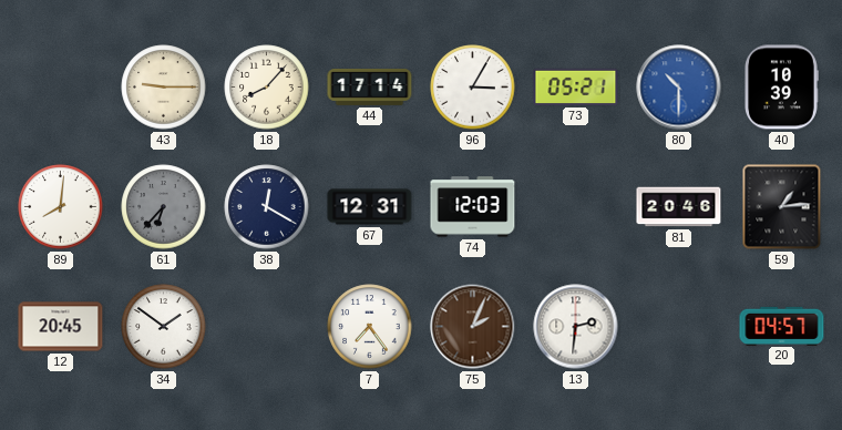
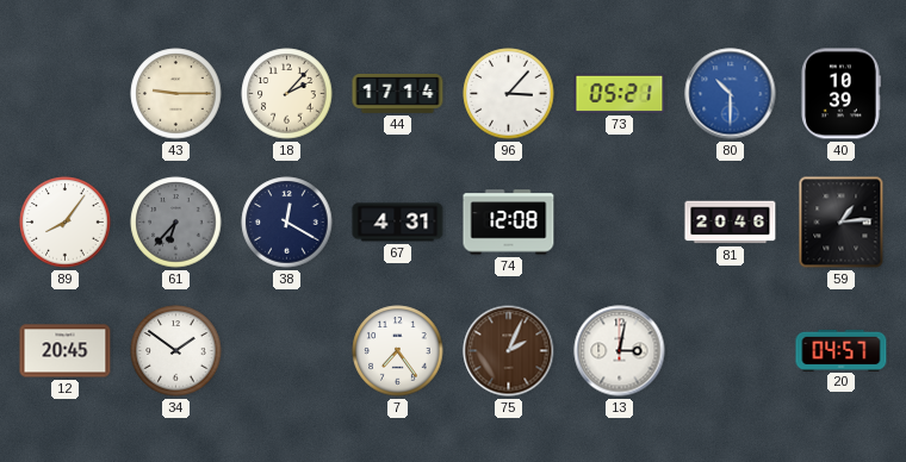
18: 8:07 -> 2:07
96: 3:05 -> 3:07
89: 8:01 -> 8:06
67: 12:31 -> 4:31
74: 12:03 -> 12:08
13: 2:31 -> 3:02
